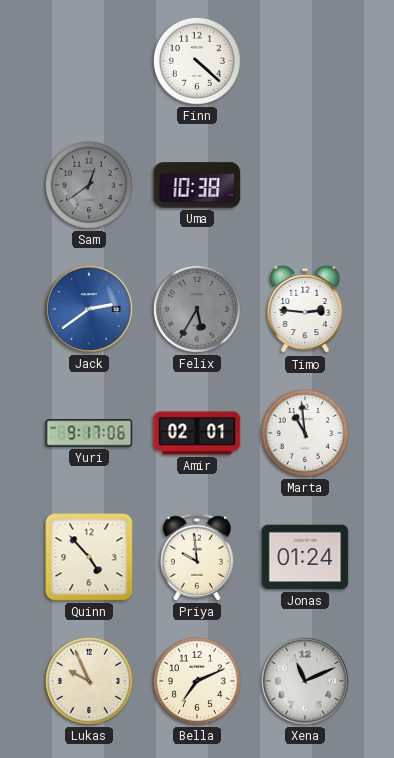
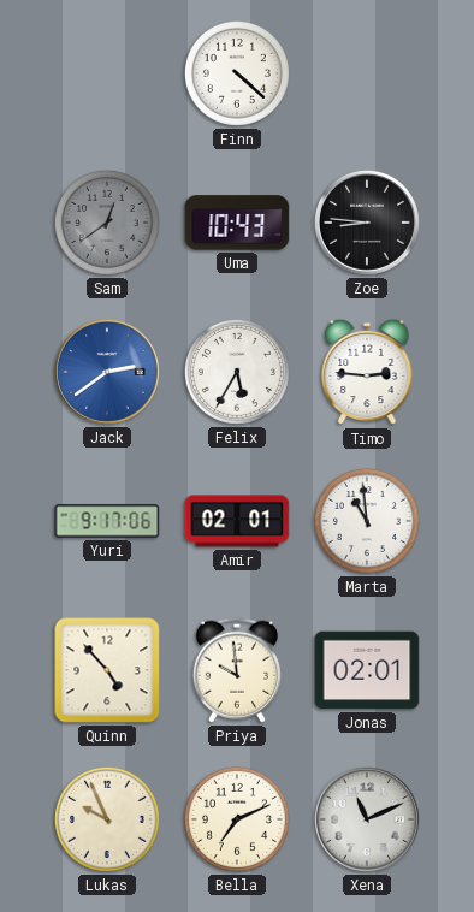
Uma: 10:38 -> 10:43
Zoe: none -> 8:46
Felix dial: grey -> white
Jonas: 01:24 -> 02:01
